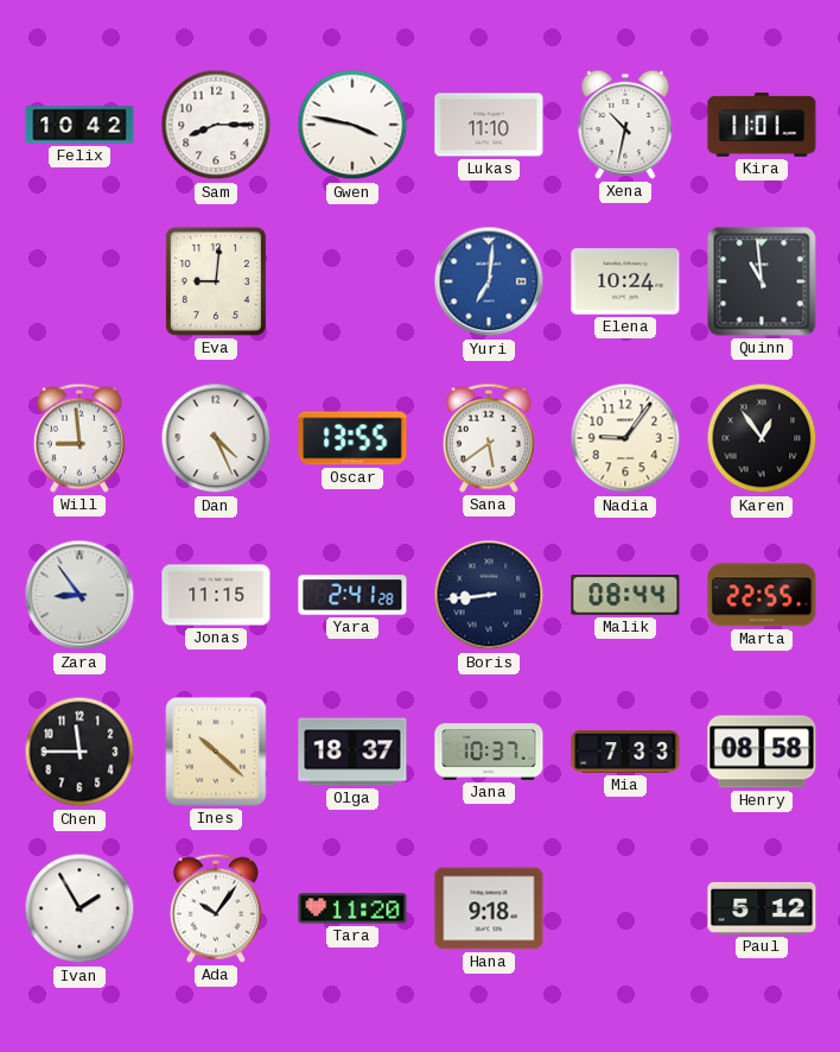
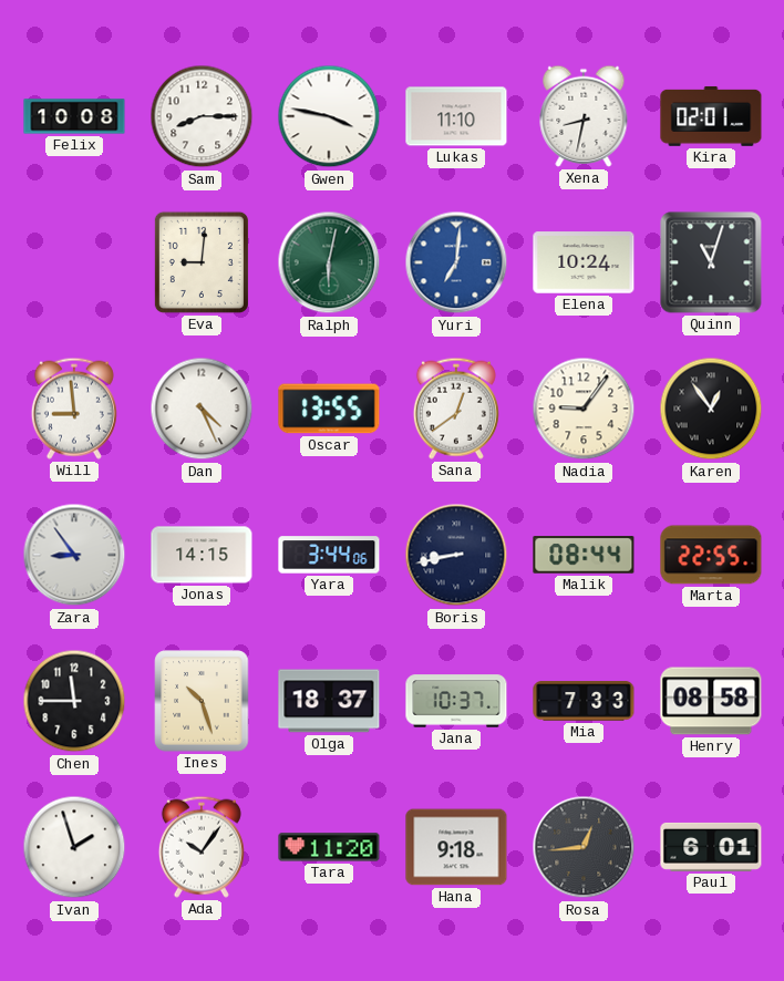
Felix: 10:42 -> 10:08
Xena: 10:32 -> 8:32
Kira: 11:01 -> 02:01
Ralph: none -> 6:02
Quinn: 10:59 -> 11:03
Sana: 5:39 -> 12:39
Jonas: 11:15 -> 14:15
Yara: 2:41 -> 3:44
Boris: 8:44 -> 8:43
Ines: 10:22 -> 10:27
Ivan: 1:55 -> 1:57
Rosa: none -> 12:44
Paul: 5:12 -> 6:01
